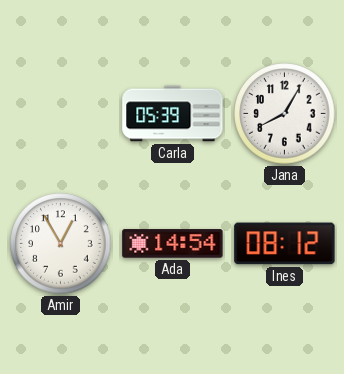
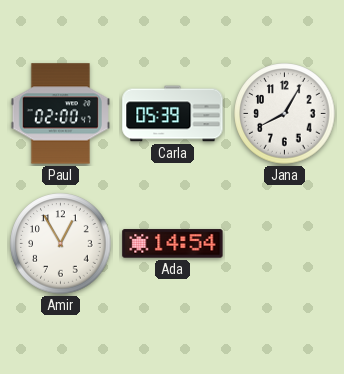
Paul: none -> 02:00
Ines: 08:12 -> none
